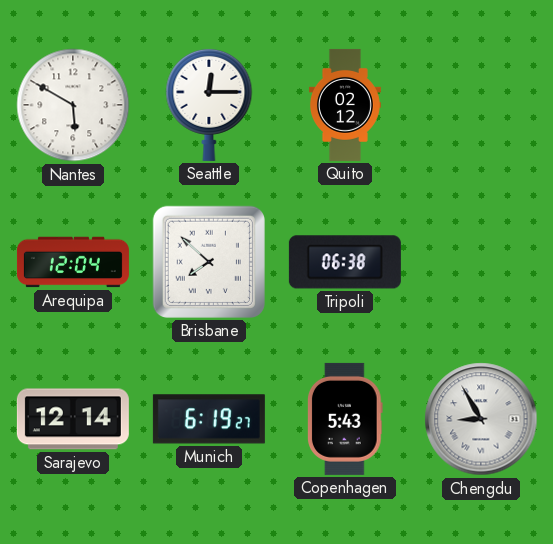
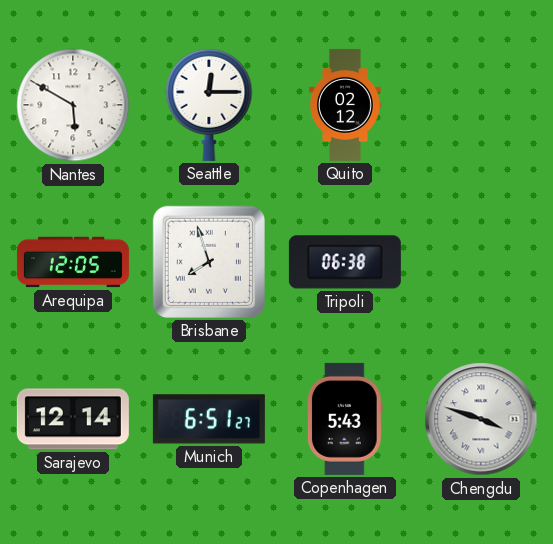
Arequipa: 12:04 -> 12:05
Brisbane: 7:52 -> 7:57
Munich: 6:19 -> 6:51
Chengdu: 8:55 -> 3:48
